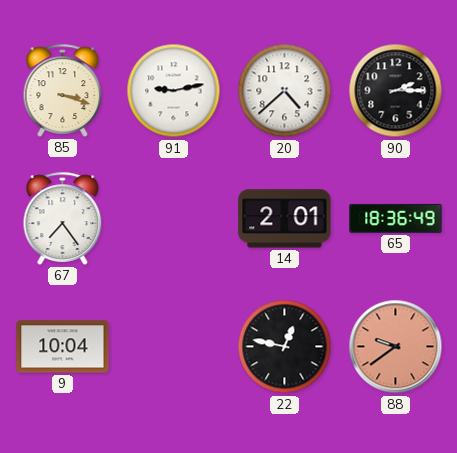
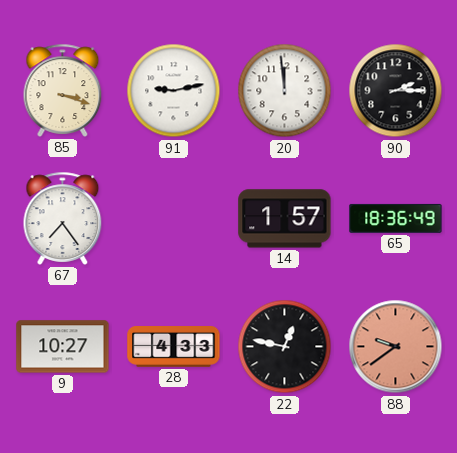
20: 4:38 -> 11:59
14: 2:01 -> 1:57
9: 10:04 -> 10:27
28: none -> 4:33
